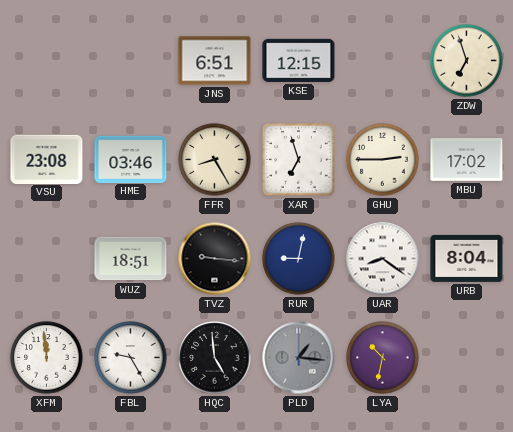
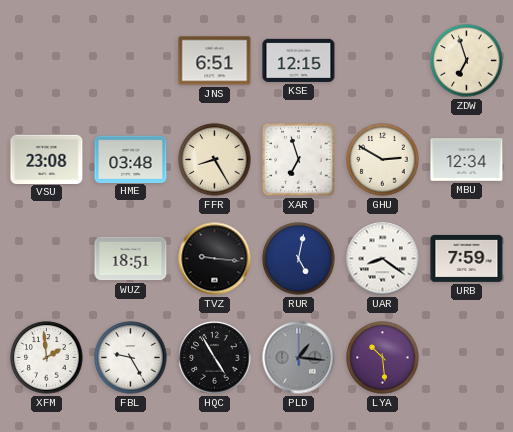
HME: 03:46 -> 03:48
GHU: 2:45 -> 2:50
MBU: 17:02 -> 12:34
RUR: 9:02 -> 5:02
URB: 8:04 -> 7:59
XFM: 11:59 -> 1:59
HQC: 4:59 -> 4:55
LYA: 10:32 -> 10:29
